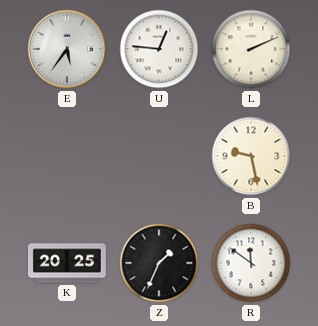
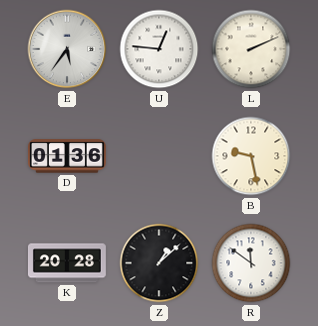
D: none -> 01:36
K: 20:25 -> 20:28
Z: 1:34 -> 1:08
